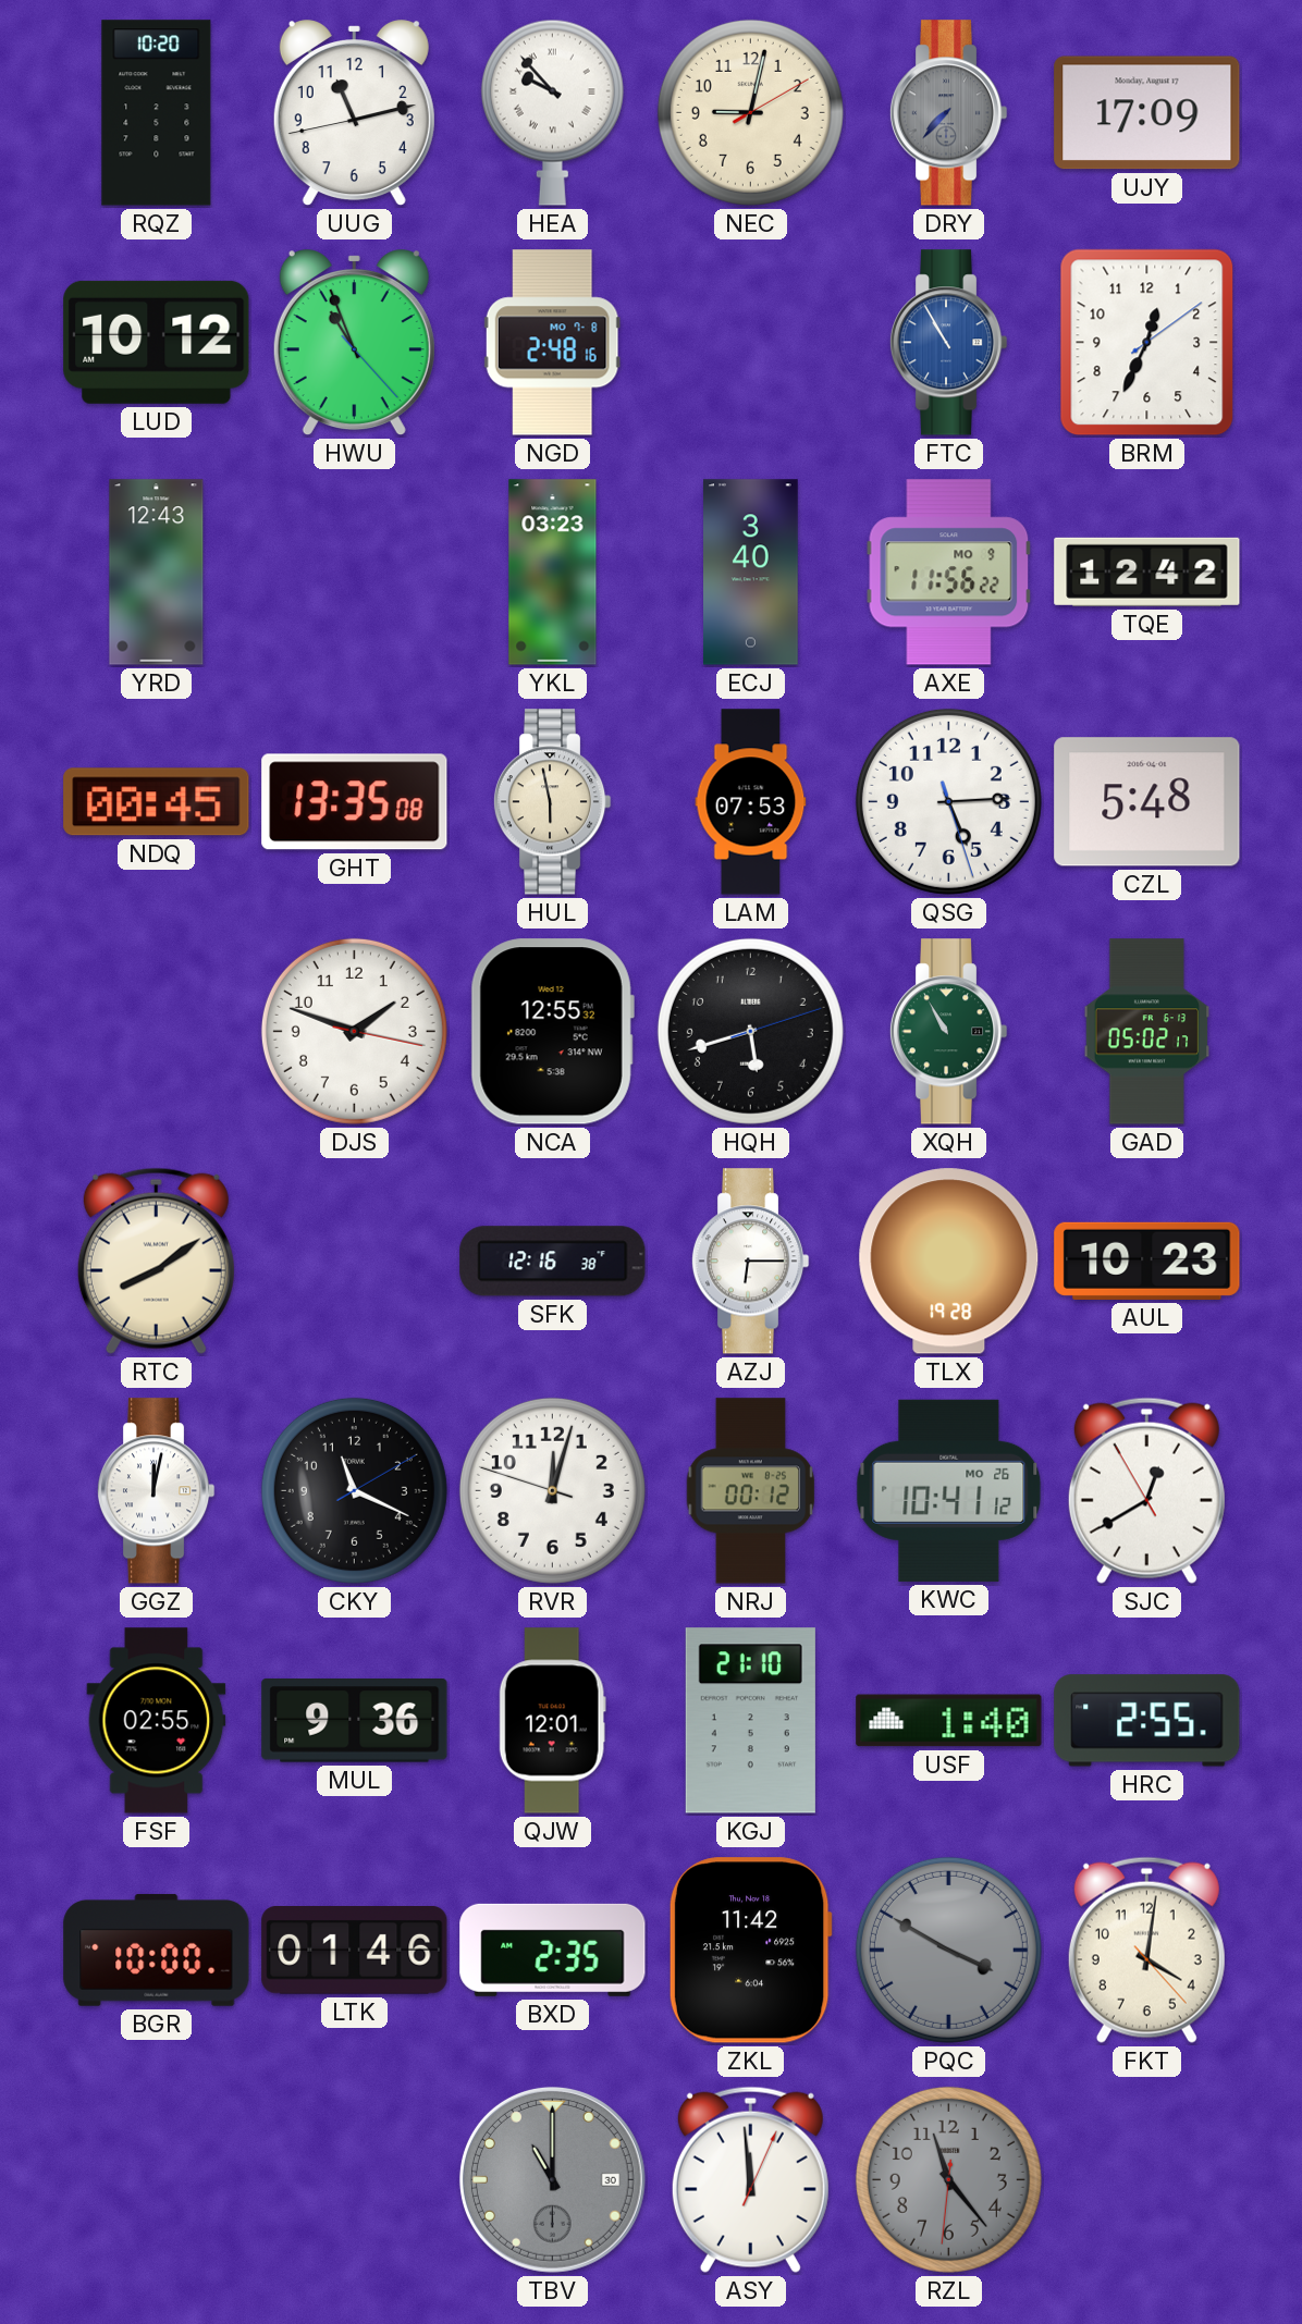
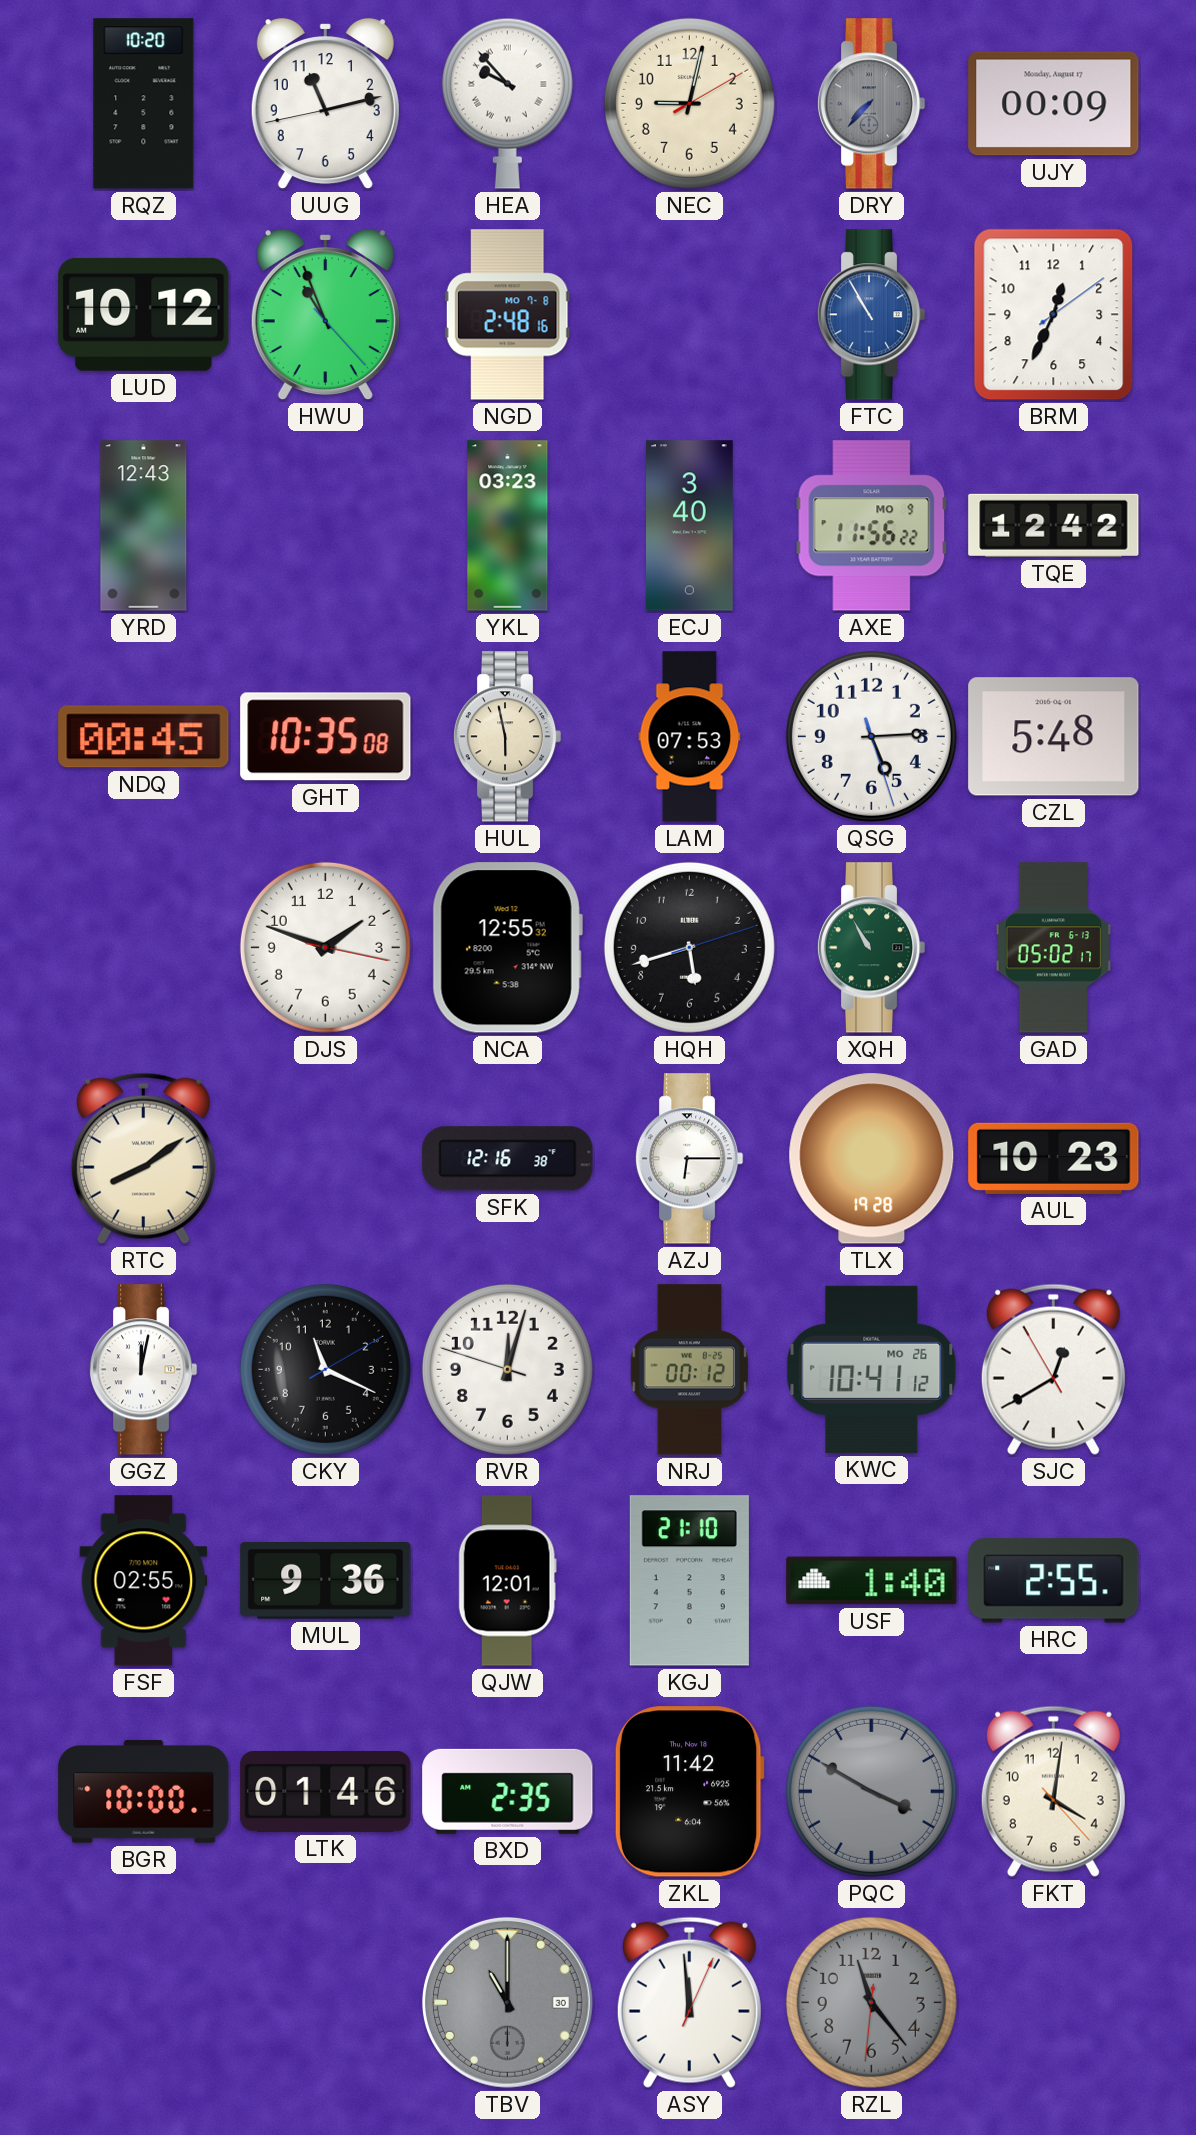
UJY: 17:09 -> 00:09
GHT: 13:35 -> 10:35
